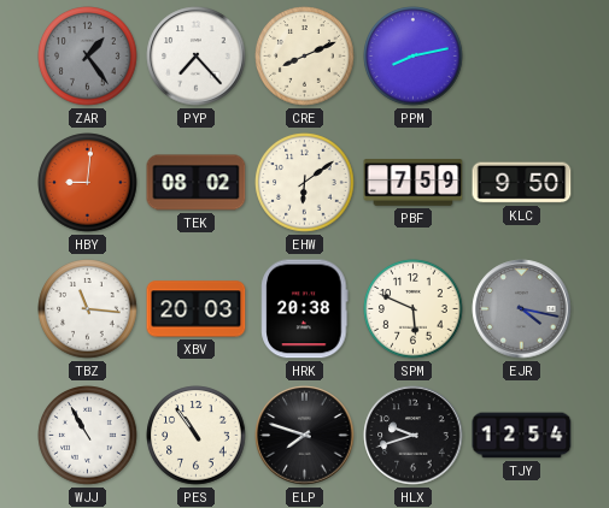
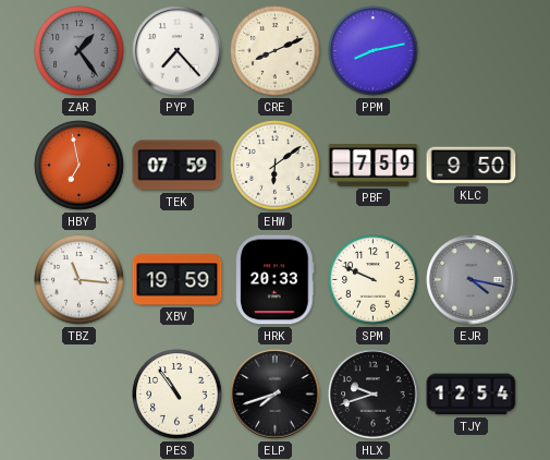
HBY: 9:01 -> 6:58
TEK: 08:02 -> 07:59
XBV: 20:03 -> 19:59
HRK: 20:38 -> 20:33
SPM: 5:49 -> 9:49
WJJ: 10:55 -> none
ELP: 7:48 -> 7:42
